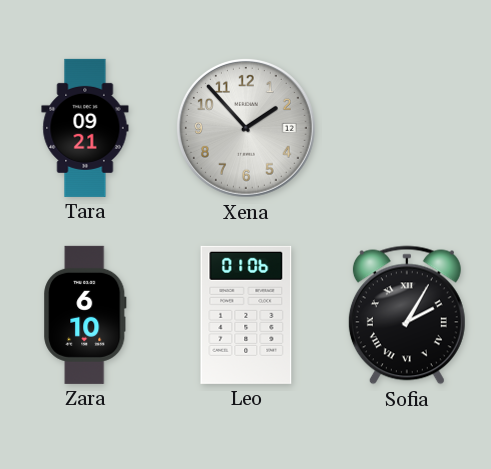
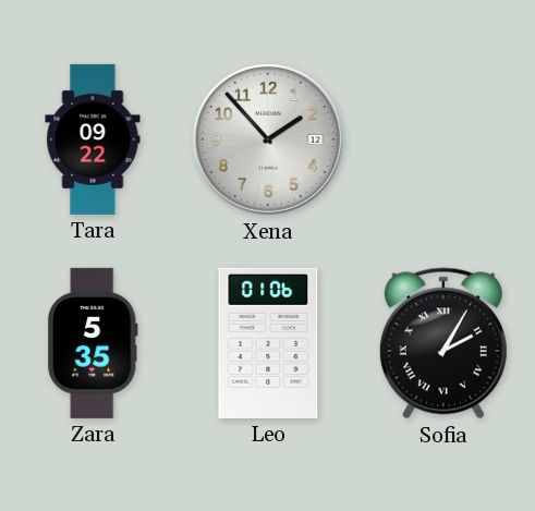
Tara: 09:21 -> 09:22
Zara: 6:10 -> 5:35
